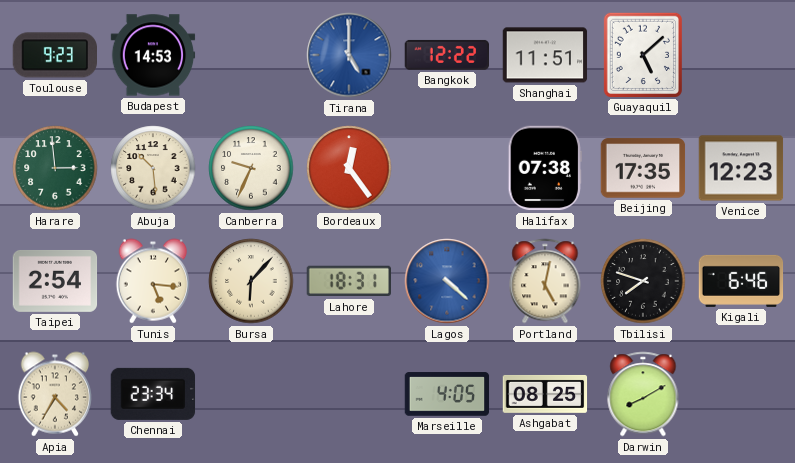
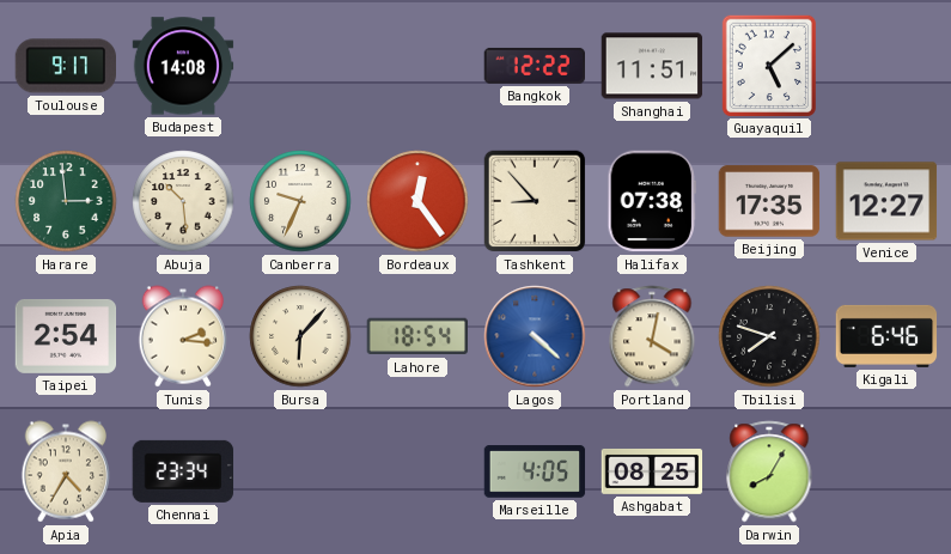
Toulouse: 9:23 -> 9:17
Budapest: 14:53 -> 14:08
Tirana: 5:00 -> none
Tashkent: none -> 8:53
Venice: 12:23 -> 12:27
Tunis: 5:16 -> 2:16
Lahore: 18:31 -> 18:54
Portland: 5:02 -> 4:02
Darwin: 8:10 -> 8:05
